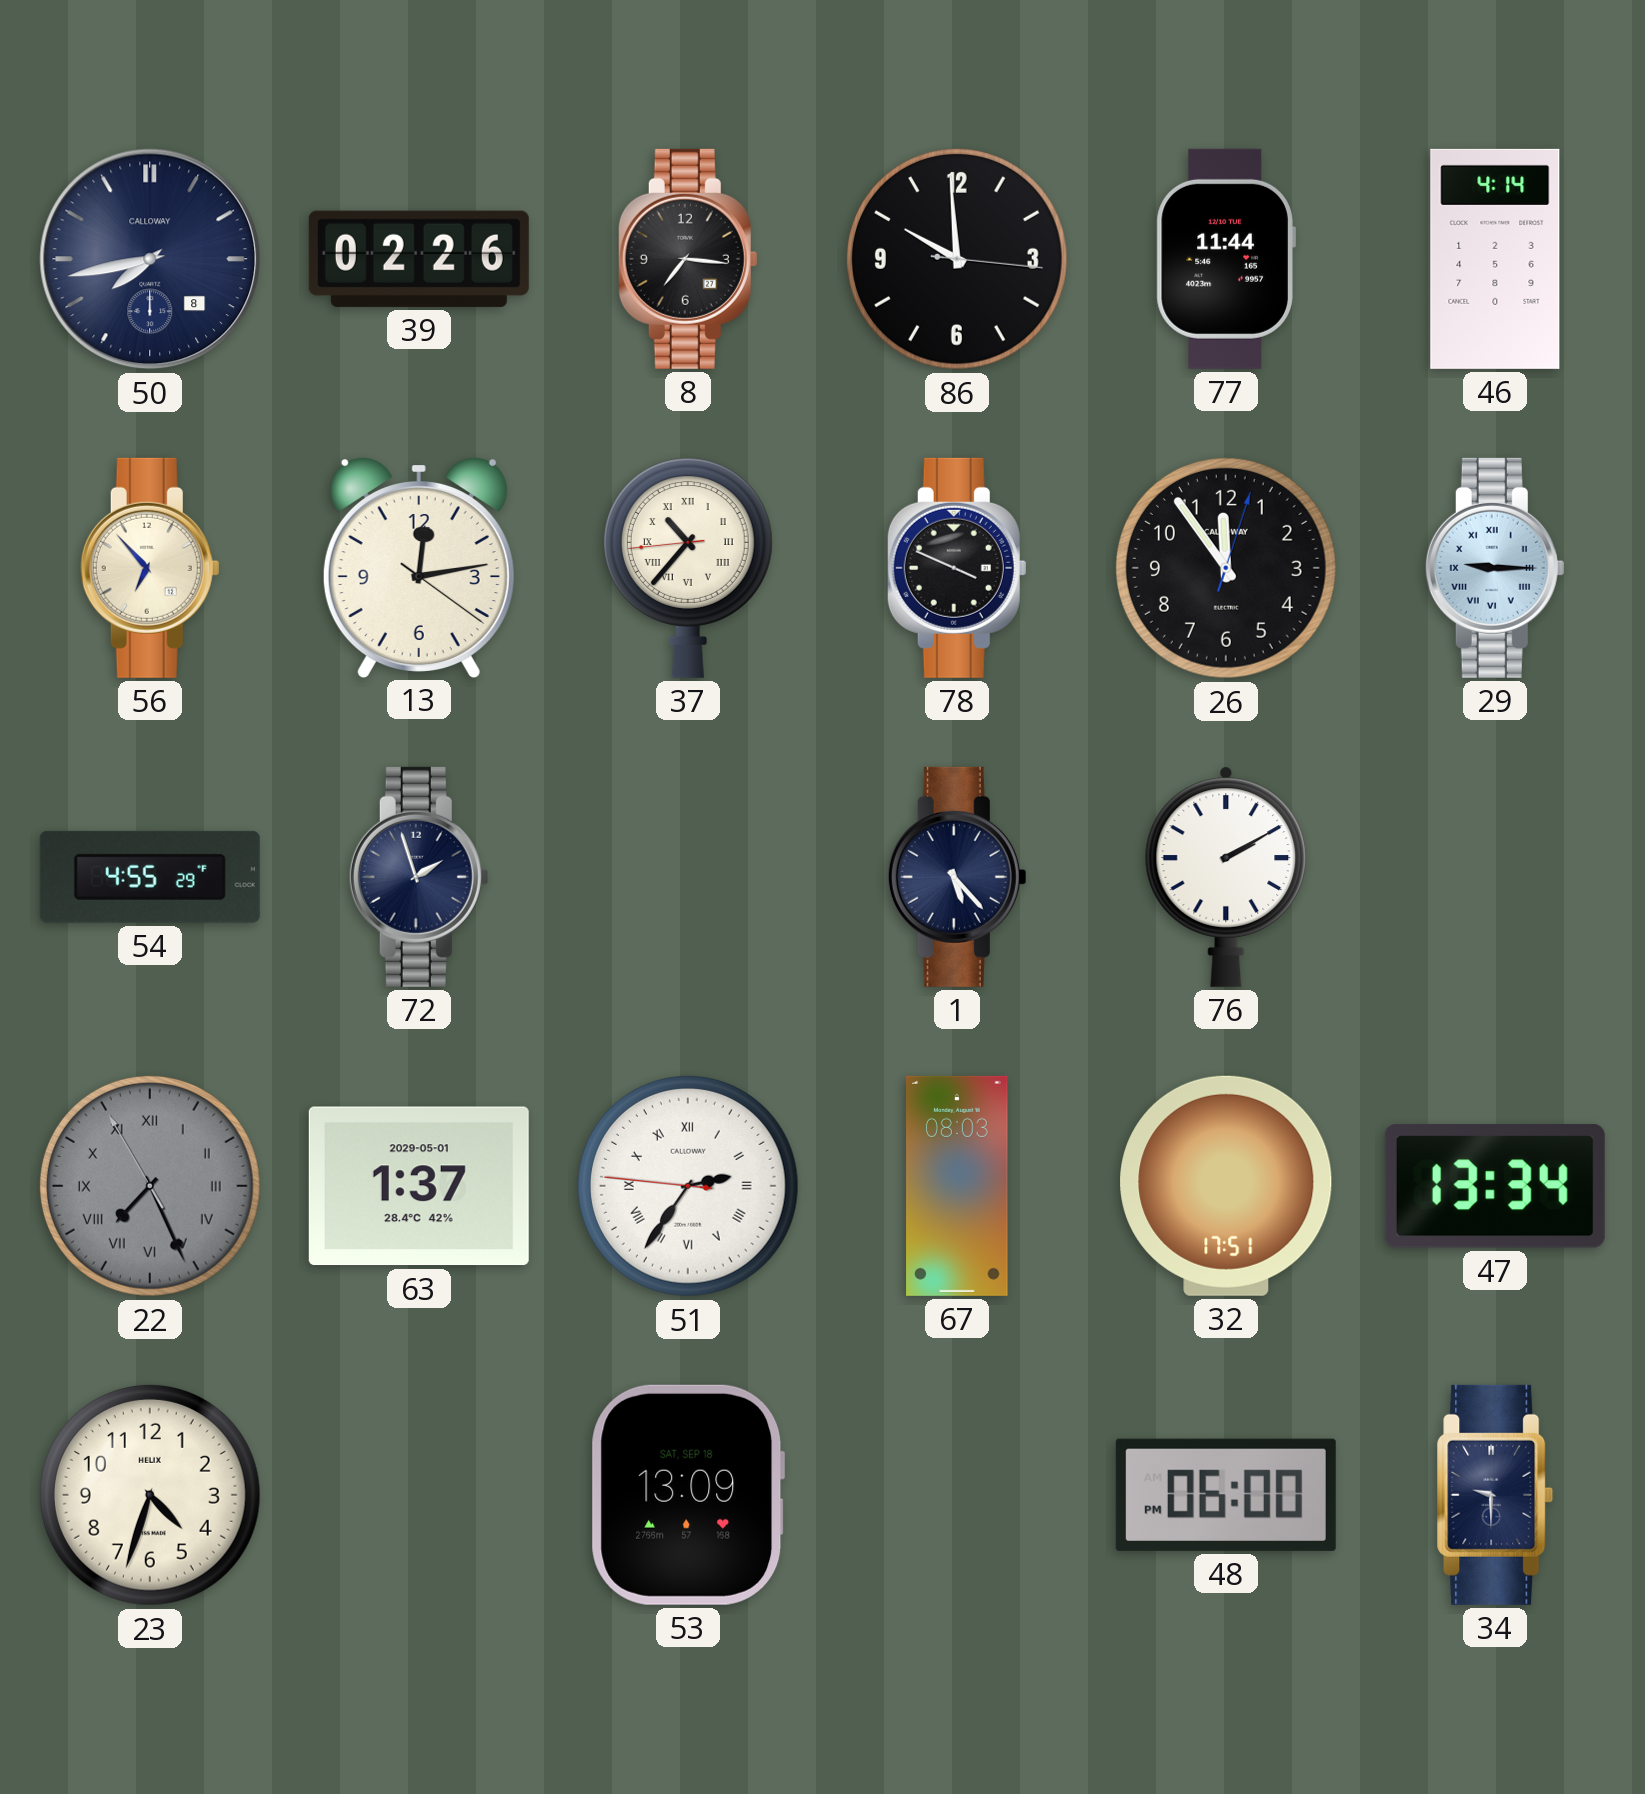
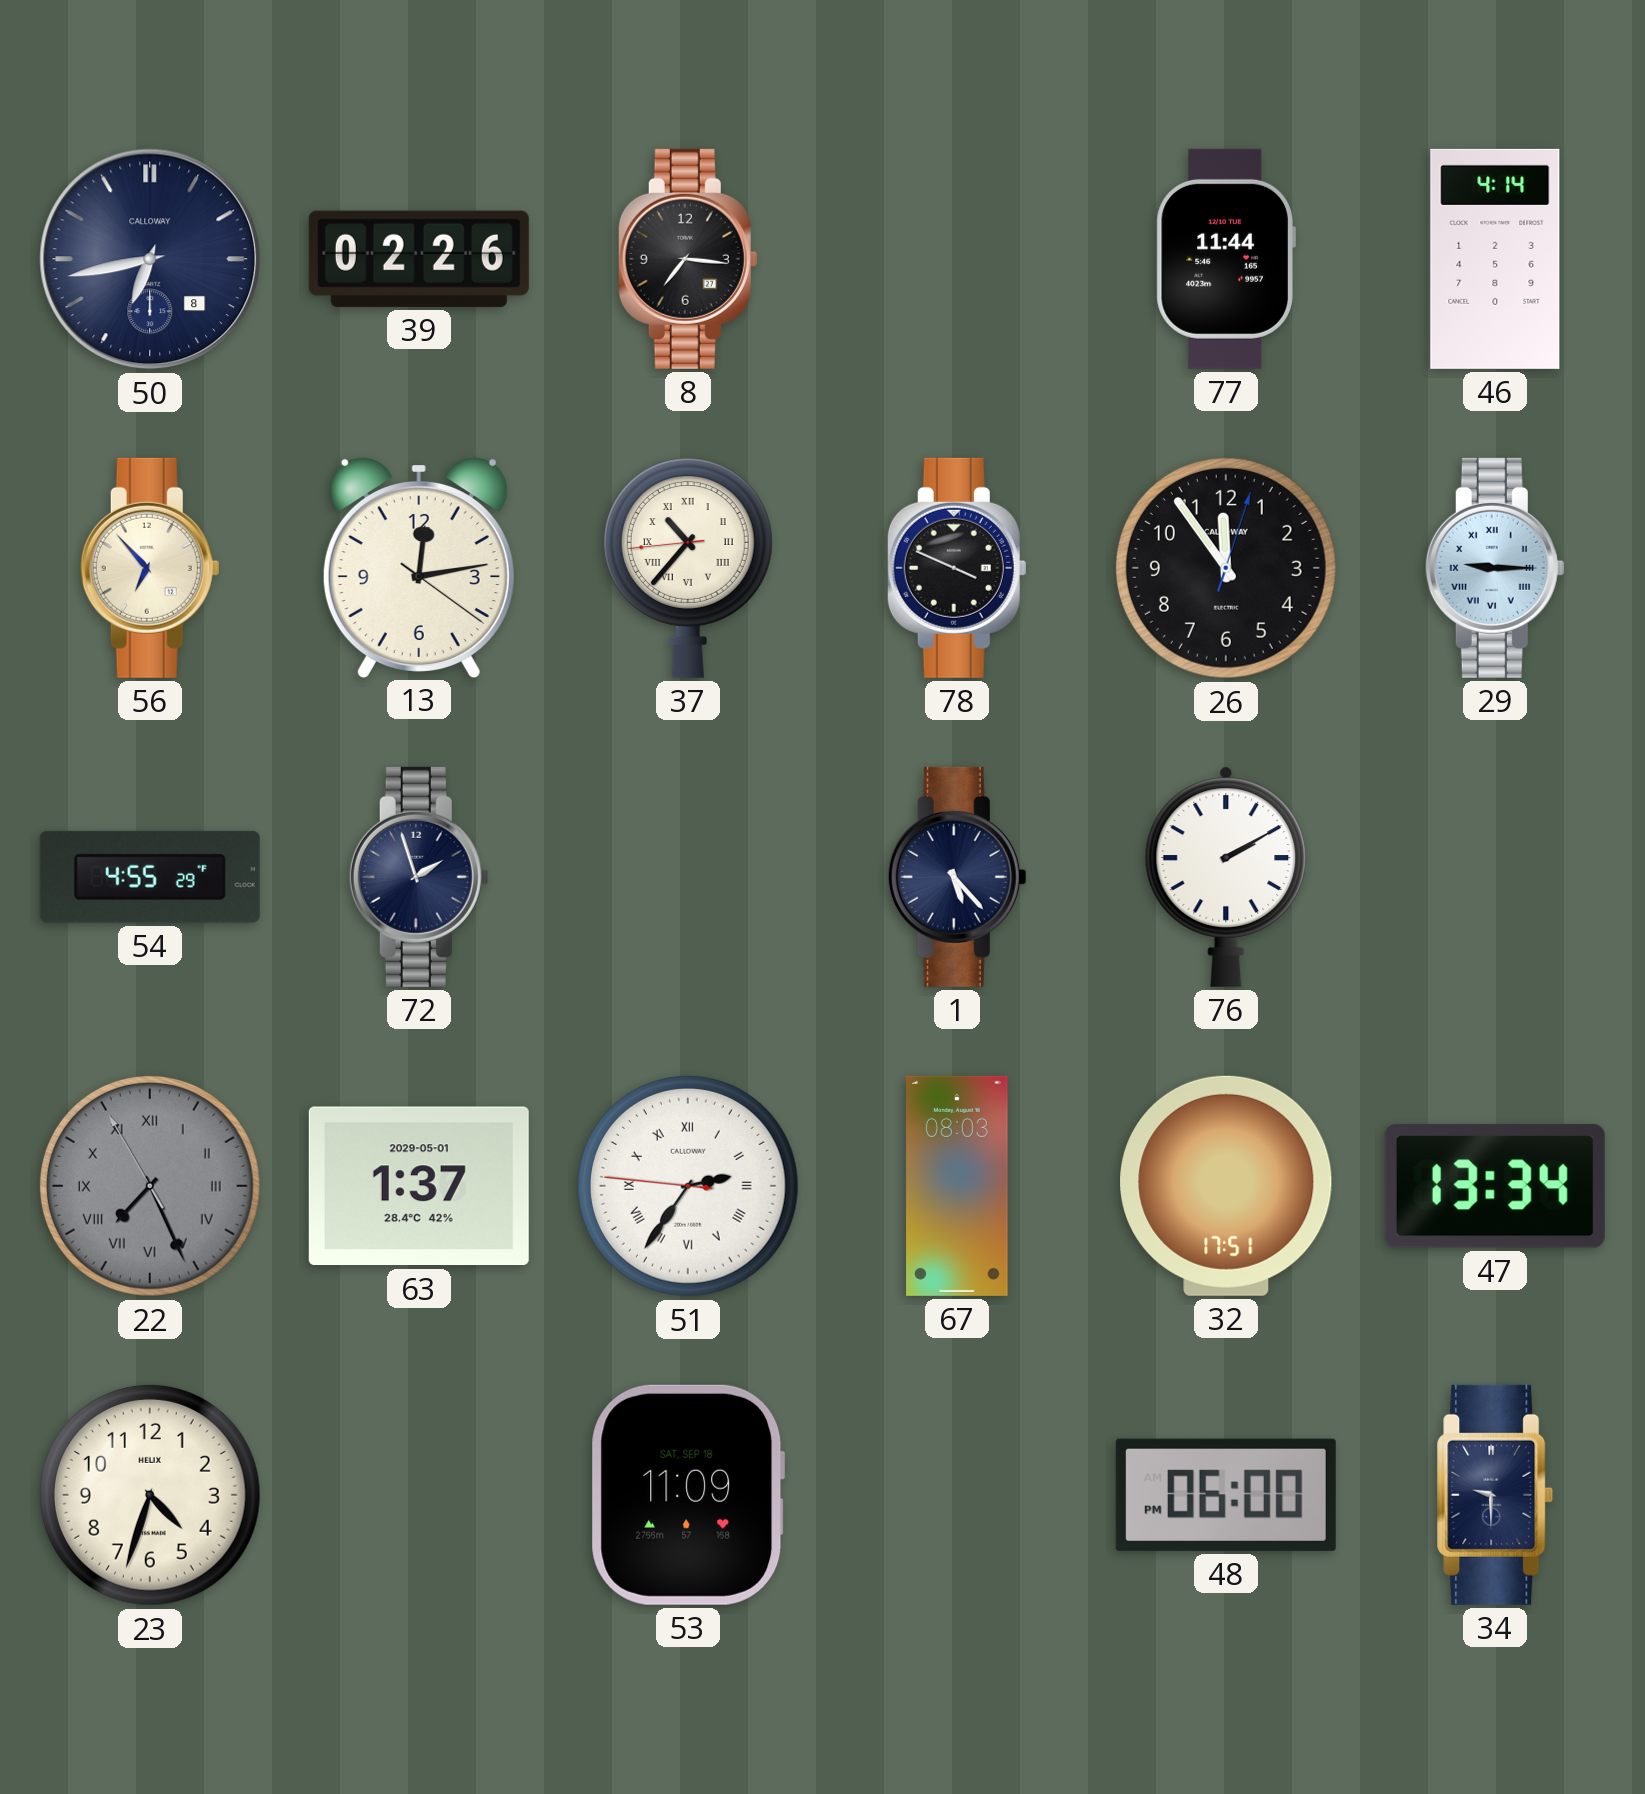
50: 7:43 -> 6:43
86: 9:59 -> none
53: 13:09 -> 11:09
